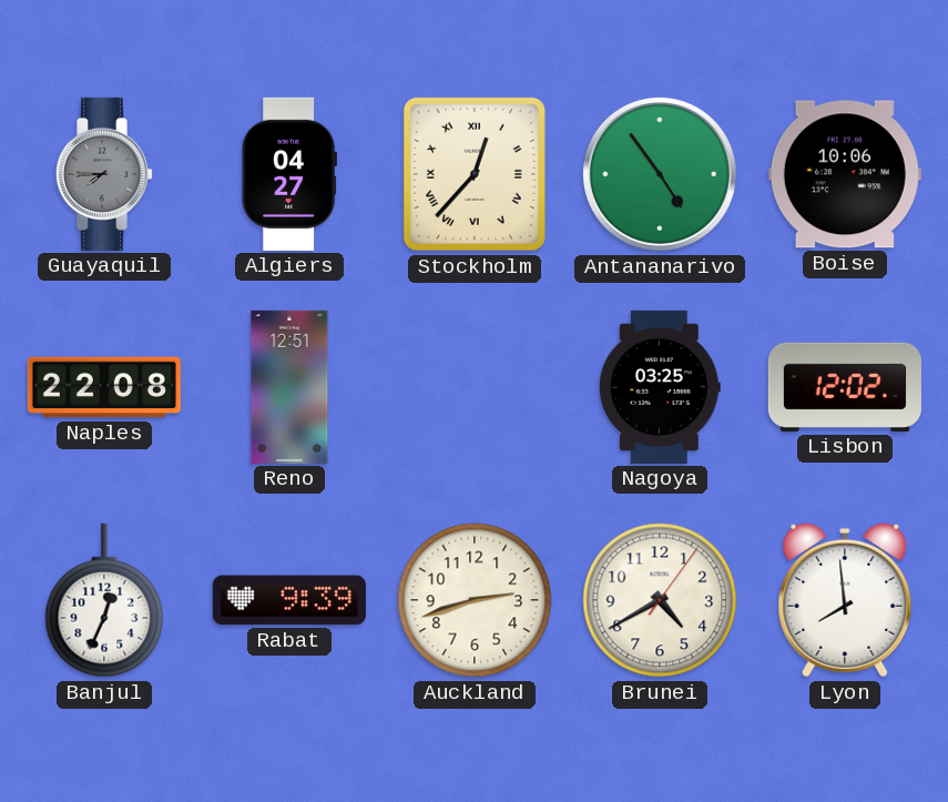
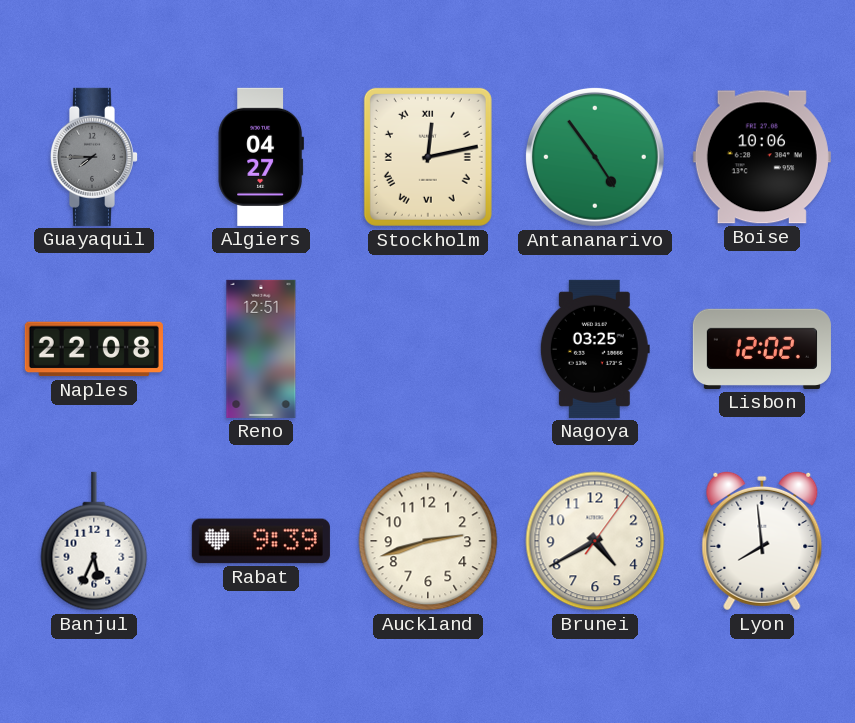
Stockholm: 12:37 -> 12:13
Banjul: 12:34 -> 5:34
